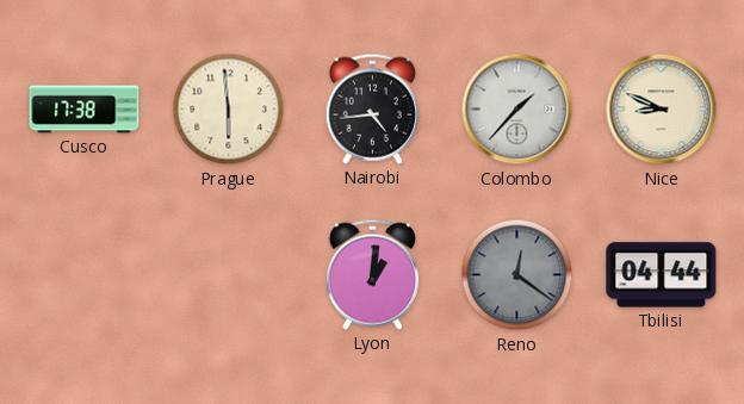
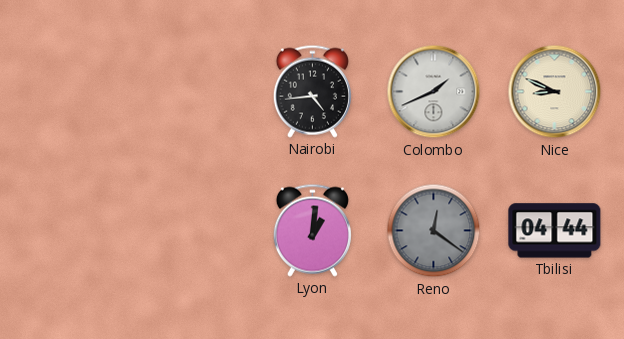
Cusco: 17:38 -> none
Prague: 5:59 -> none
Colombo: 1:37 -> 1:41
